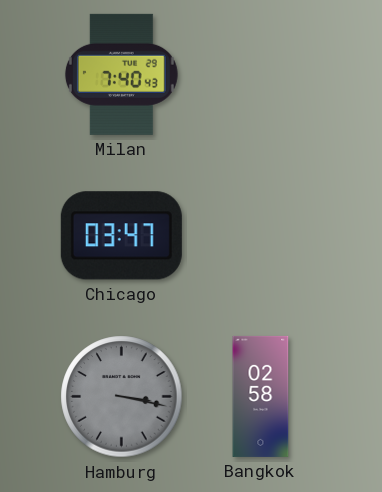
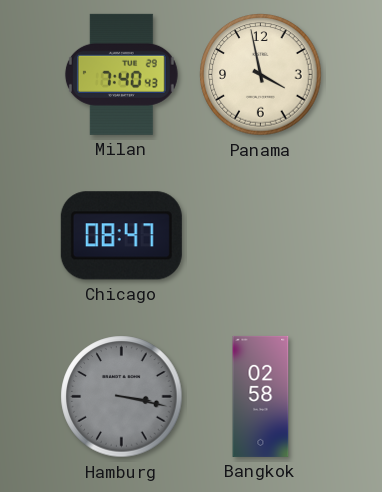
Panama: none -> 3:58
Chicago: 03:47 -> 08:47
